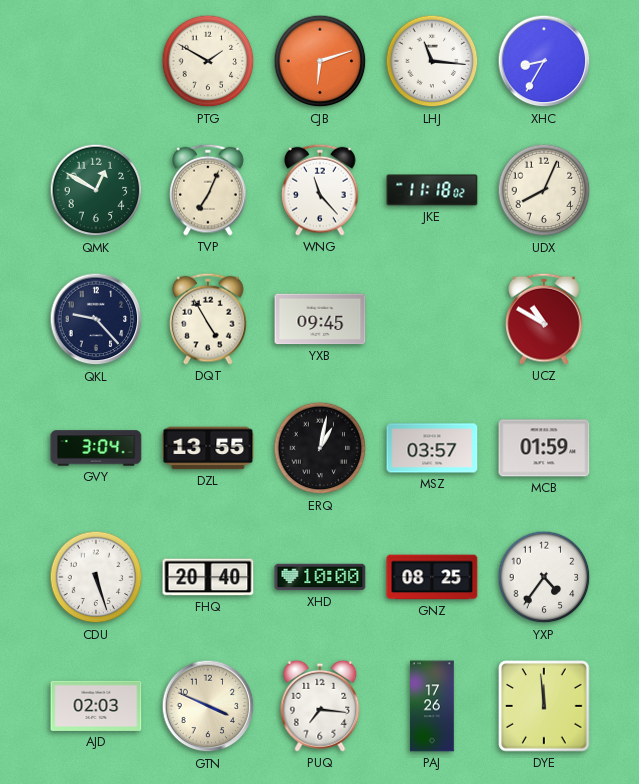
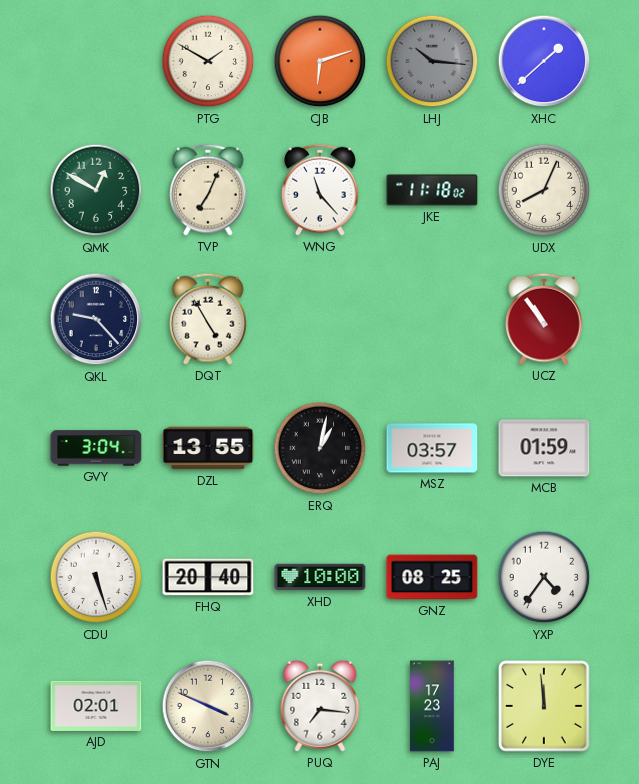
LHJ: 11:16 -> 10:16
LHJ dial: white -> grey
XHC: 8:35 -> 1:38
YXB: 09:45 -> none
UCZ: 10:50 -> 10:54
AJD: 02:03 -> 02:01
PAJ: 17:26 -> 17:23
